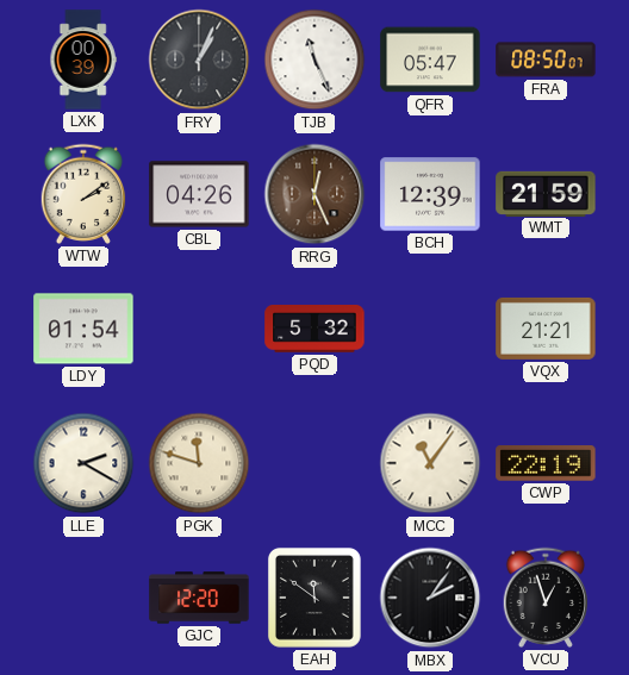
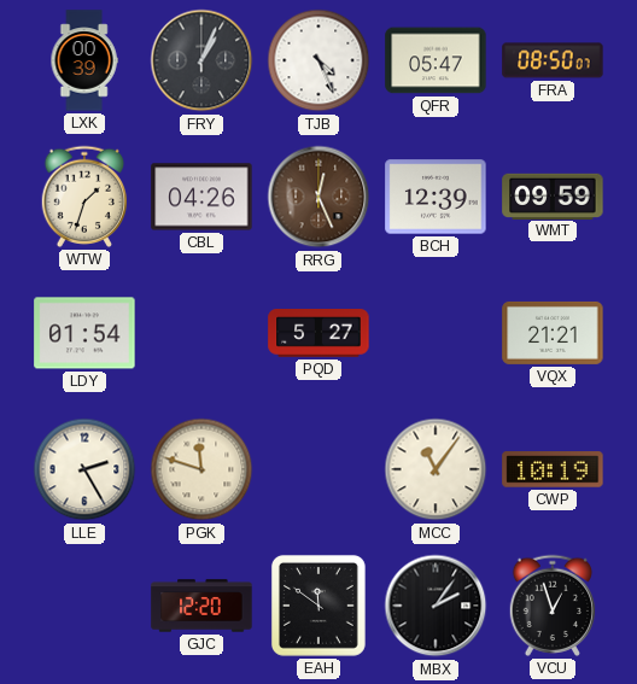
TJB: 11:26 -> 4:26
WTW: 2:09 -> 1:33
WMT: 21:59 -> 09:59
PQD: 5:32 -> 5:27
LLE: 2:20 -> 2:25
CWP: 22:19 -> 10:19
